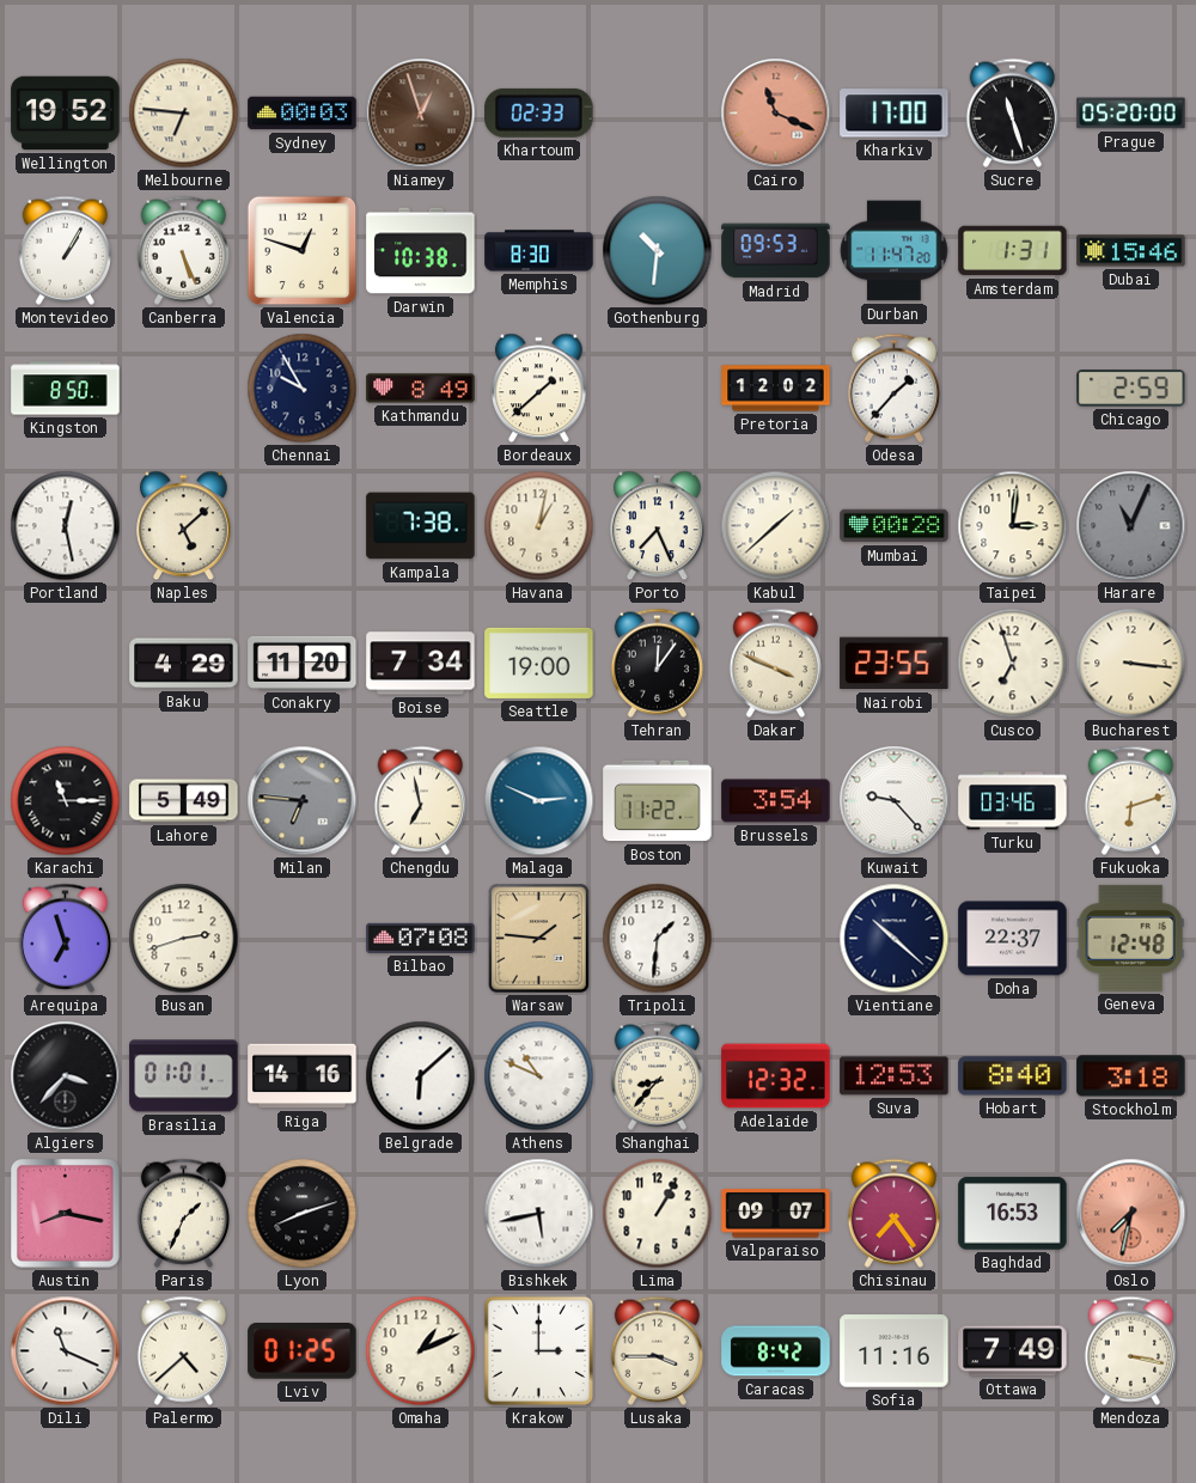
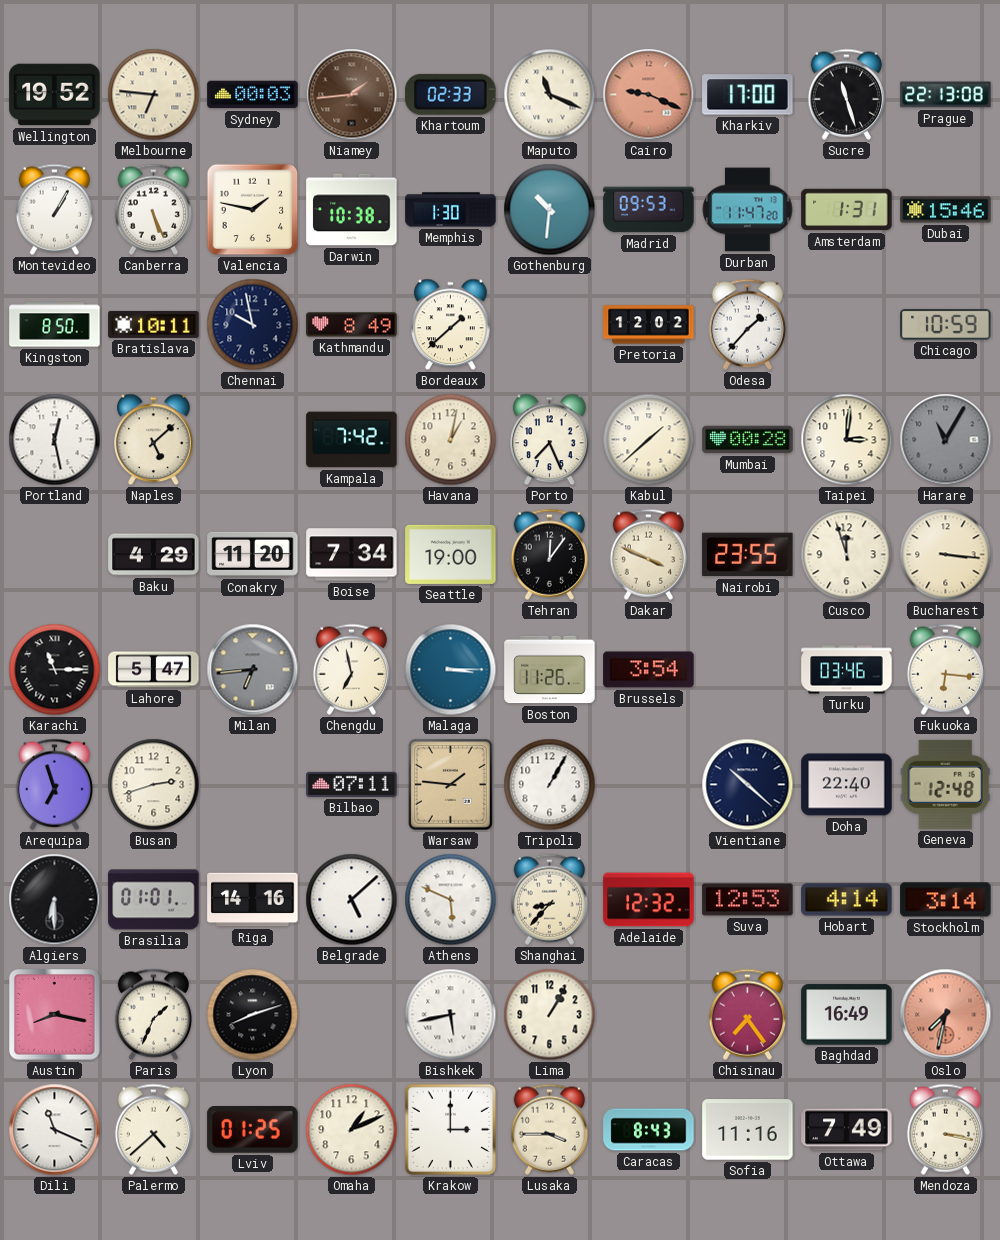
Niamey: 12:57 -> 1:44
Maputo: none -> 11:19
Cairo: 11:19 -> 9:19
Prague: 05:20 -> 22:13
Valencia: 12:48 -> 1:47
Memphis: 8:30 -> 1:30
Bratislava: none -> 10:11
Chennai: 9:55 -> 9:58
Chicago: 2:59 -> 10:59
Kampala: 7:38 -> 7:42
Harare: 11:04 -> 11:05
Cusco: 6:57 -> 11:57
Lahore: 5:49 -> 5:47
Milan: 6:46 -> 6:44
Malaga: 2:49 -> 3:15
Boston: 11:22 -> 11:26
Kuwait: 9:23 -> none
Fukuoka: 6:12 -> 6:16
Bilbao: 07:08 -> 07:11
Tripoli: 1:31 -> 1:05
Doha: 22:37 -> 22:40
Algiers: 3:37 -> 6:30
Belgrade: 6:08 -> 5:08
Athens: 10:49 -> 5:49
Hobart: 8:40 -> 4:14
Stockholm: 3:18 -> 3:14
Valparaiso: 09:07 -> none
Baghdad: 16:53 -> 16:49
Caracas: 8:42 -> 8:43
